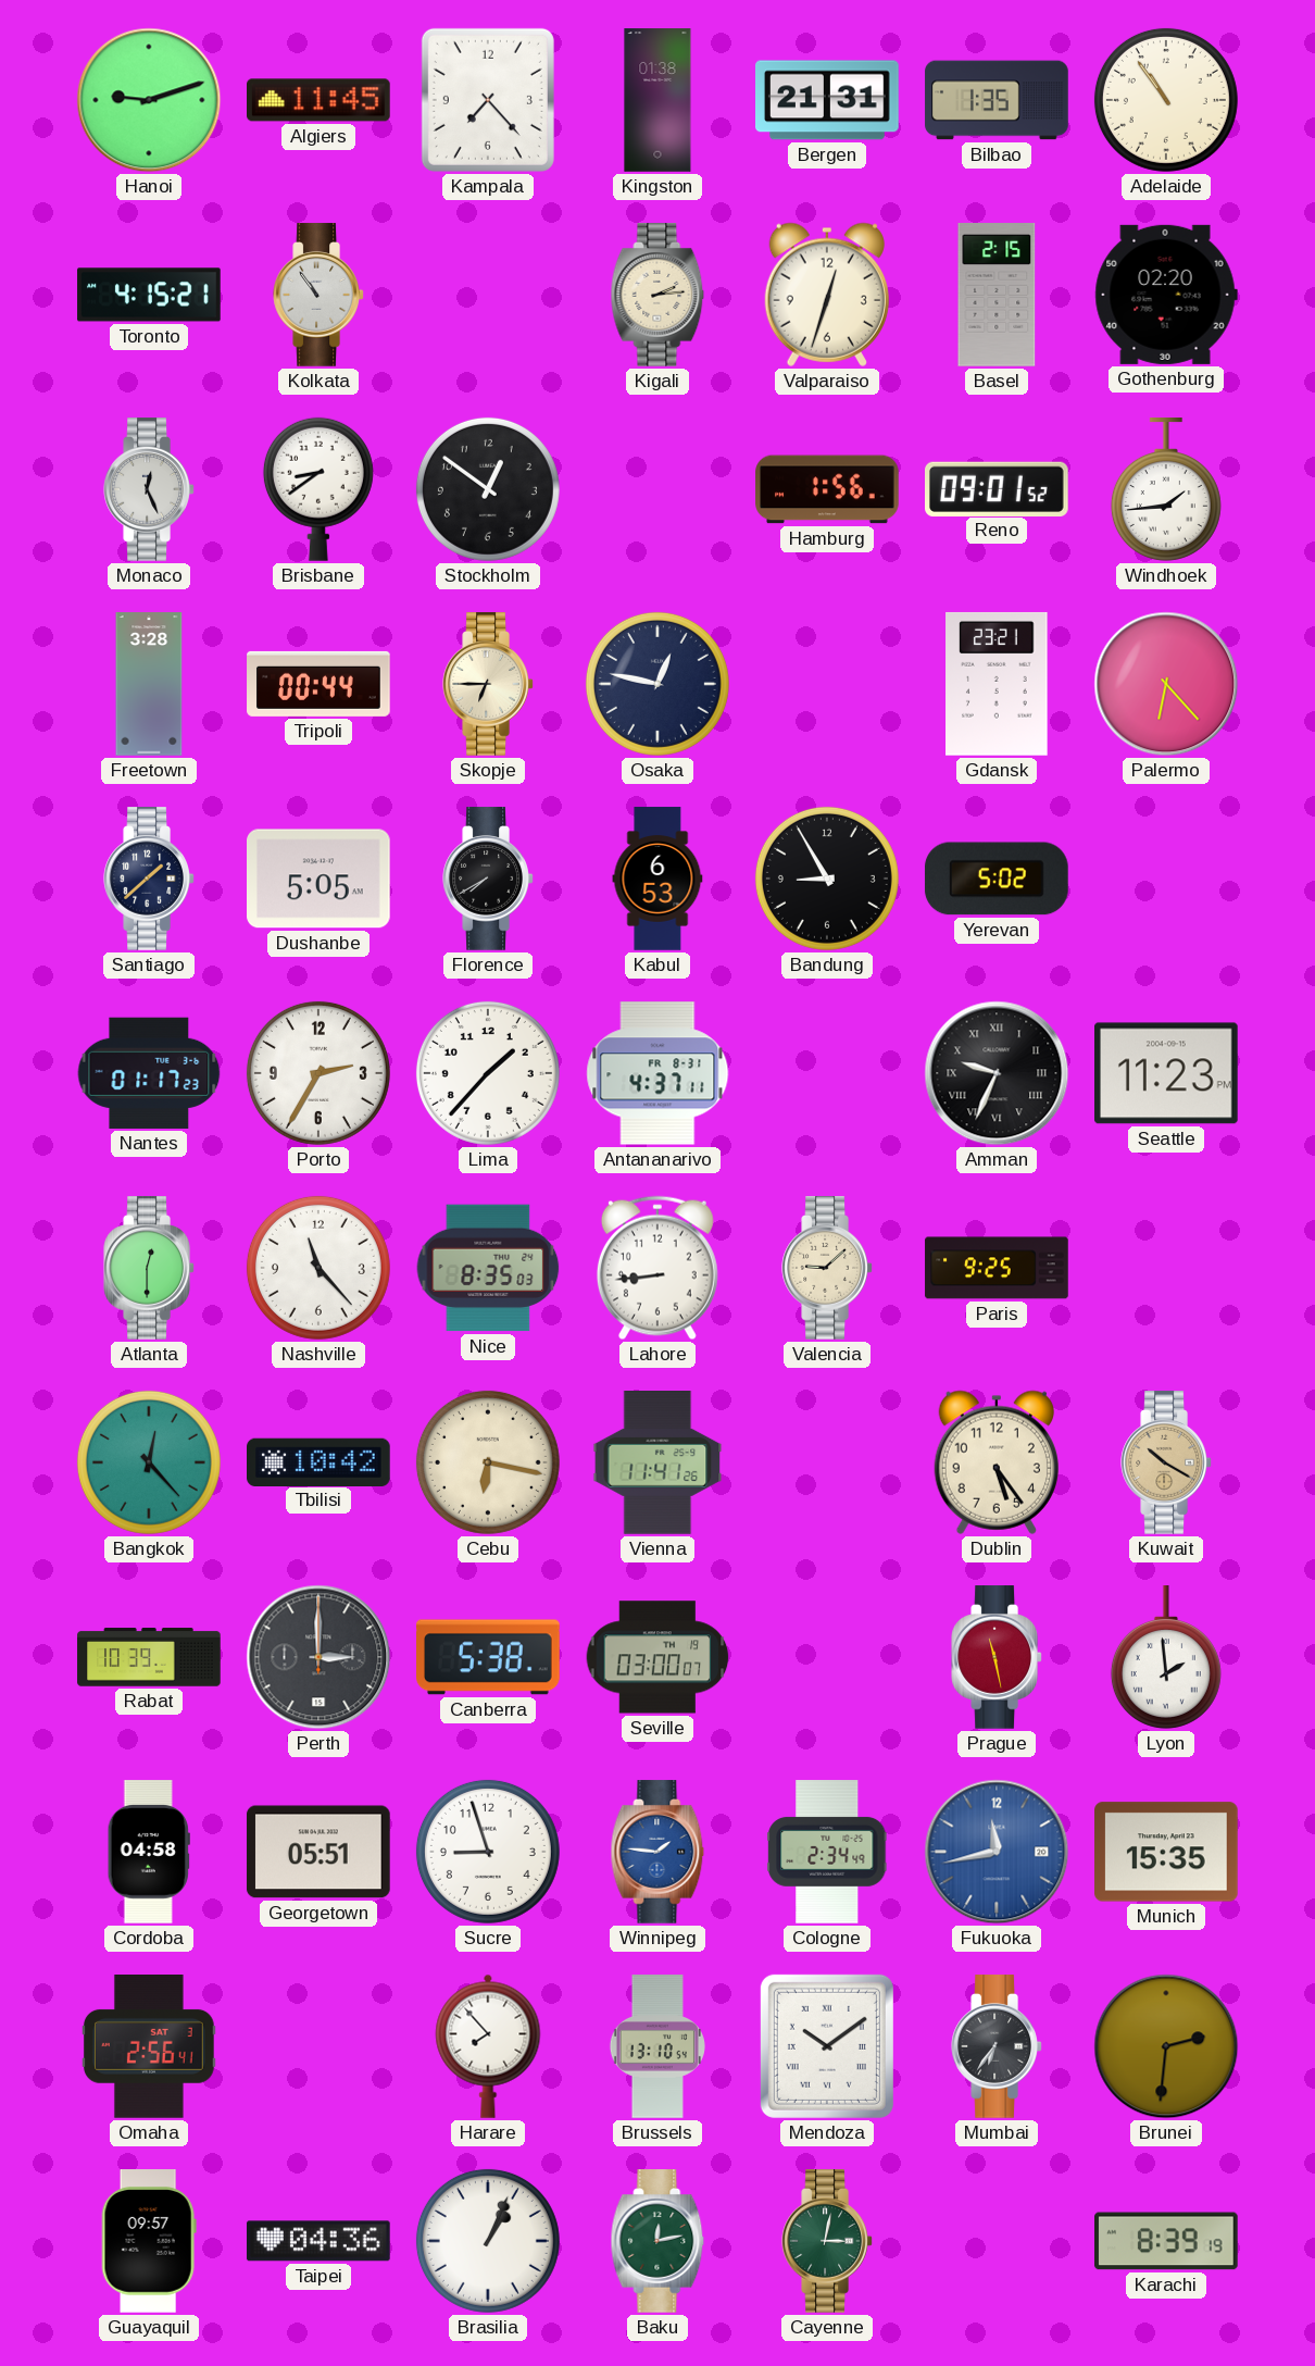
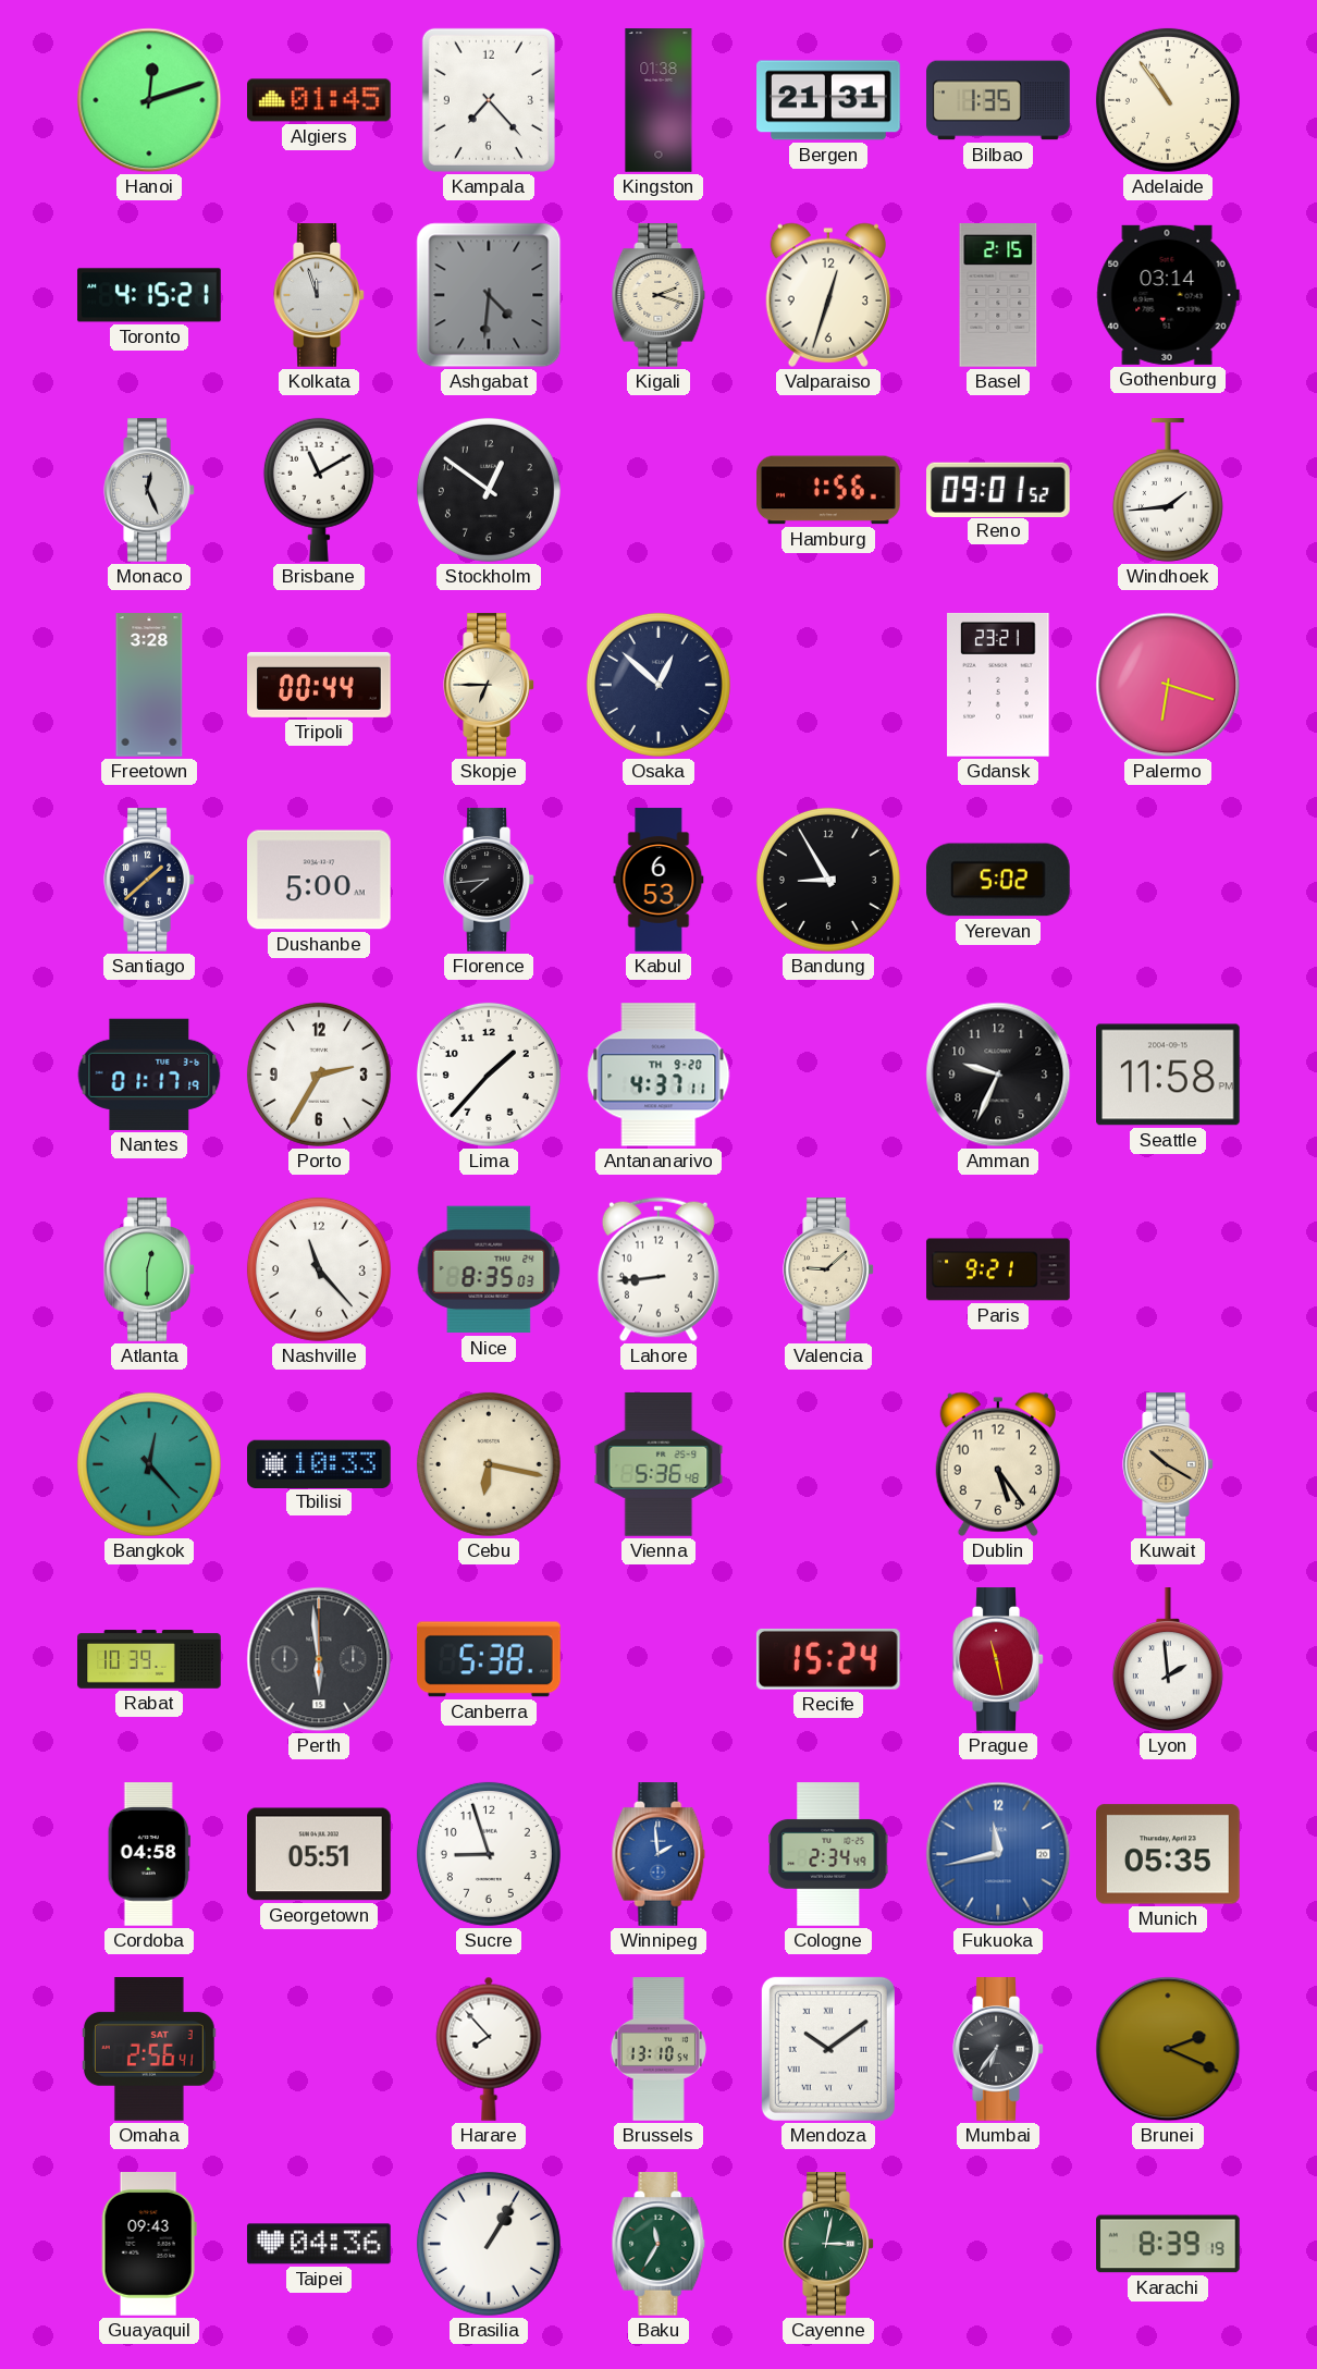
Hanoi: 9:12 -> 12:12
Algiers: 11:45 -> 01:45
Kolkata: 10:54 -> 11:57
Ashgabat: none -> 4:31
Kigali: 2:14 -> 2:18
Gothenburg: 02:20 -> 03:14
Brisbane: 8:39 -> 11:10
Osaka: 12:47 -> 12:52
Palermo: 6:23 -> 6:18
Dushanbe: 5:05 -> 5:00
Florence: 7:40 -> 7:44
Nantes: 01:17:23 -> 01:17:19
Antananarivo date: FR 8-31 -> TH 9-20
Amman numerals: Roman -> Arabic
Seattle: 11:23 -> 11:58
Paris: 9:25 -> 9:21
Tbilisi: 10:42 -> 10:33
Vienna: 11:41 -> 5:36
Perth: 3:00 -> 5:59
Seville: 03:00 -> none
Recife: none -> 15:24
Winnipeg: 1:46 -> 1:59
Munich: 15:35 -> 05:35
Brunei: 2:31 -> 2:19
Guayaquil: 09:57 -> 09:43
Brasilia: 1:04 -> 1:05
Baku: 12:13 -> 11:35
